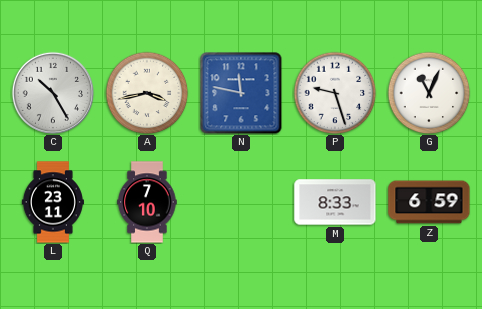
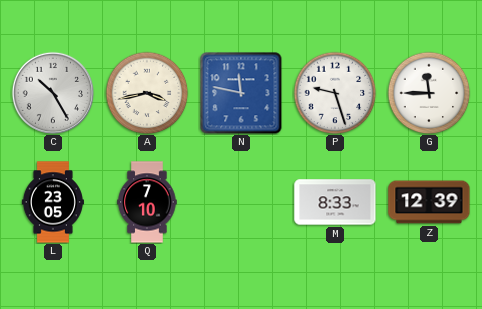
G: 11:04 -> 11:45
L: 23:11 -> 23:05
Z: 6:59 -> 12:39
